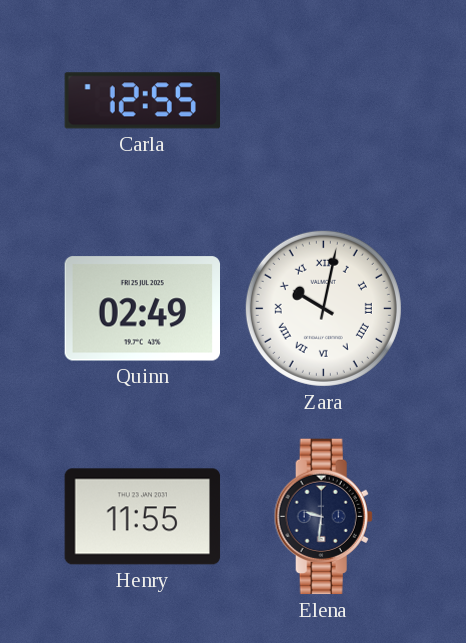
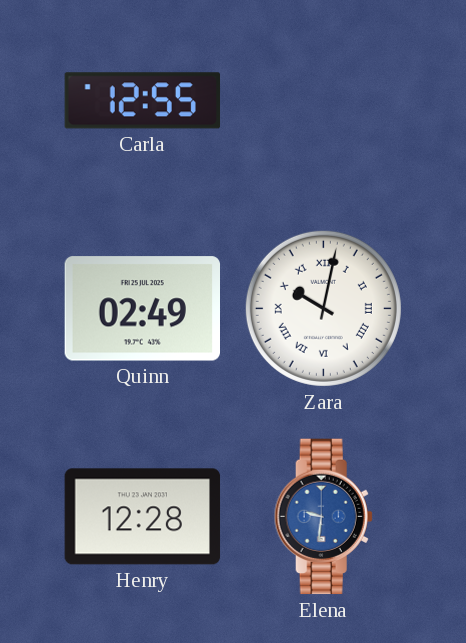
Henry: 11:55 -> 12:28
Elena dial: navy -> blue
